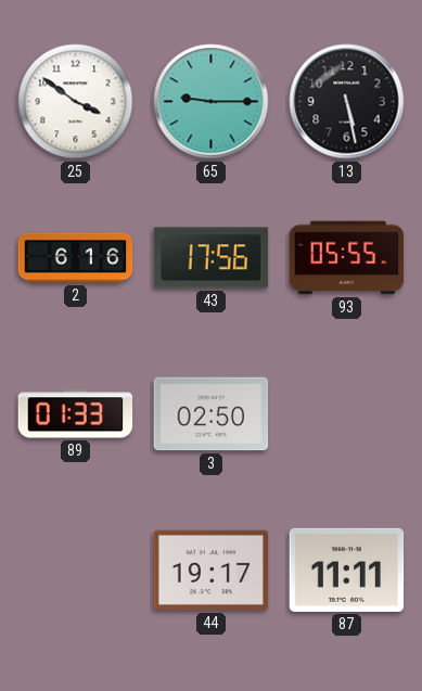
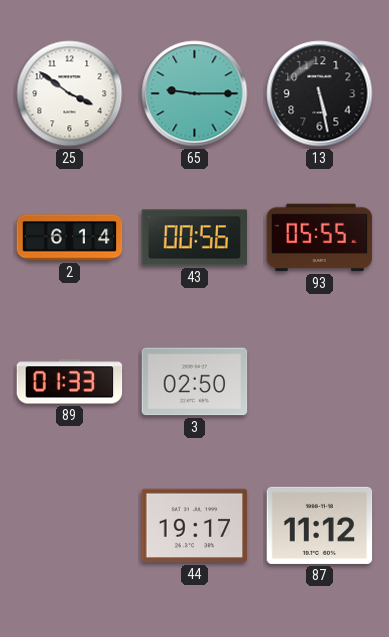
2: 6:16 -> 6:14
43: 17:56 -> 00:56
87: 11:11 -> 11:12
